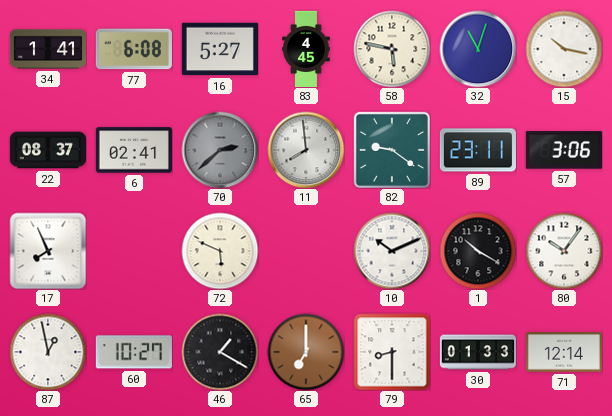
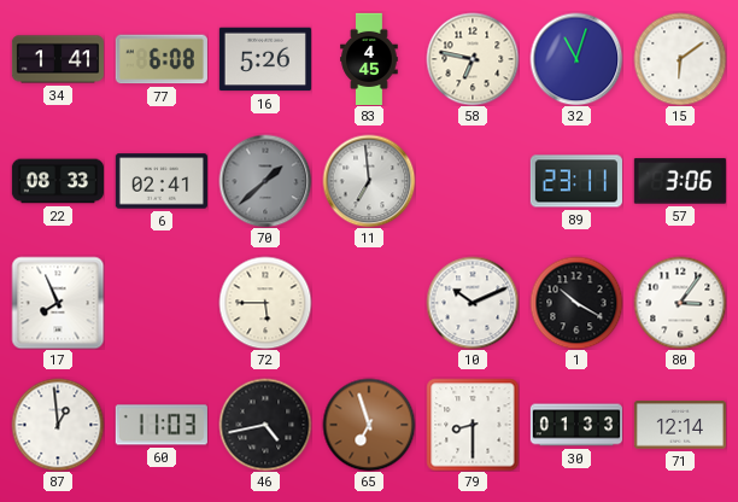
16: 5:27 -> 5:26
58: 5:47 -> 6:47
15: 10:17 -> 6:09
22: 08:37 -> 08:33
70: 2:38 -> 1:38
11: 7:59 -> 6:59
82: 9:21 -> none
72: 5:49 -> 5:45
80: 10:06 -> 3:06
87: 12:58 -> 12:59
60: 10:27 -> 11:03
46: 1:20 -> 4:43
65: 7:00 -> 6:57
